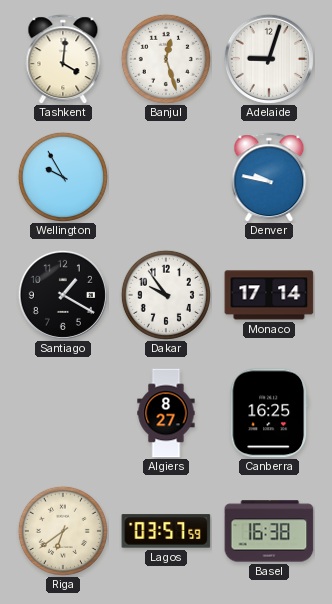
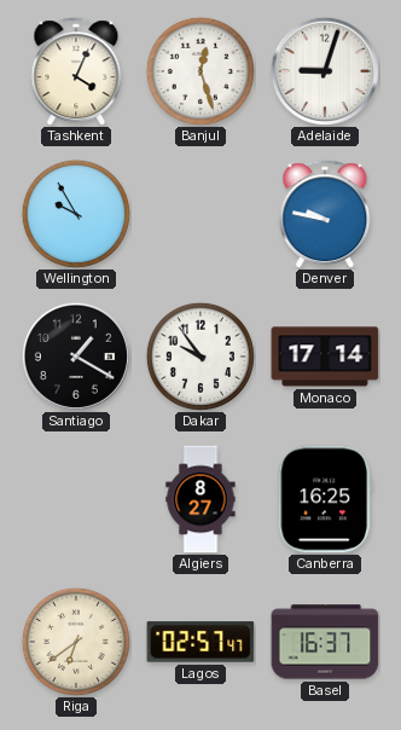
Tashkent: 4:01 -> 4:04
Lagos: 03:57 -> 02:57
Basel: 16:38 -> 16:37
